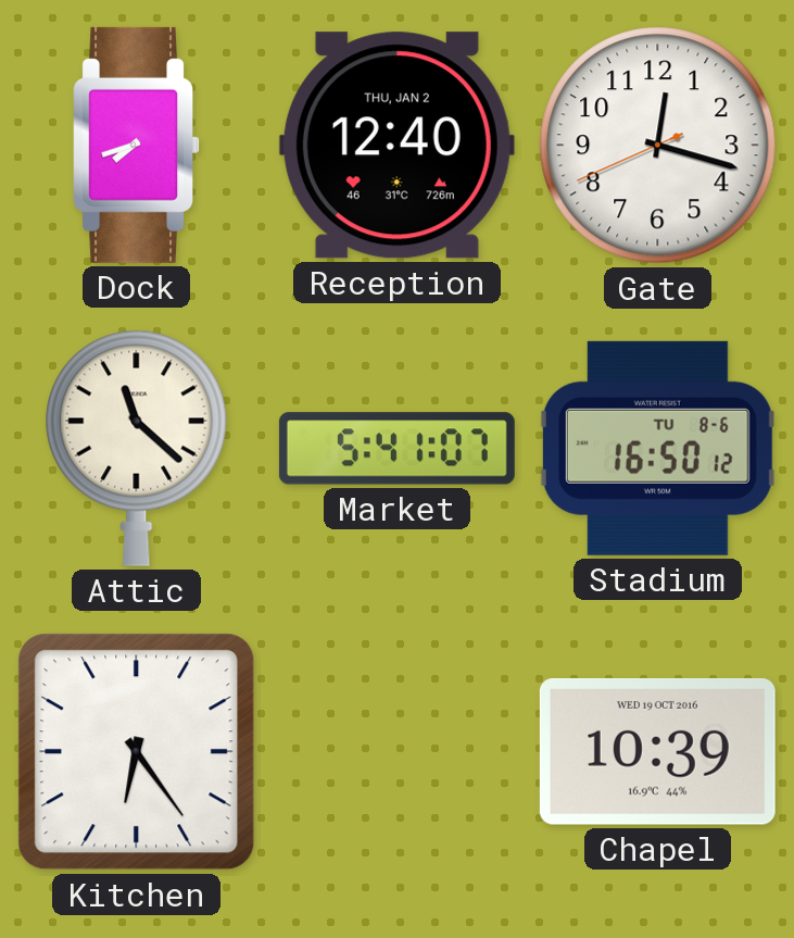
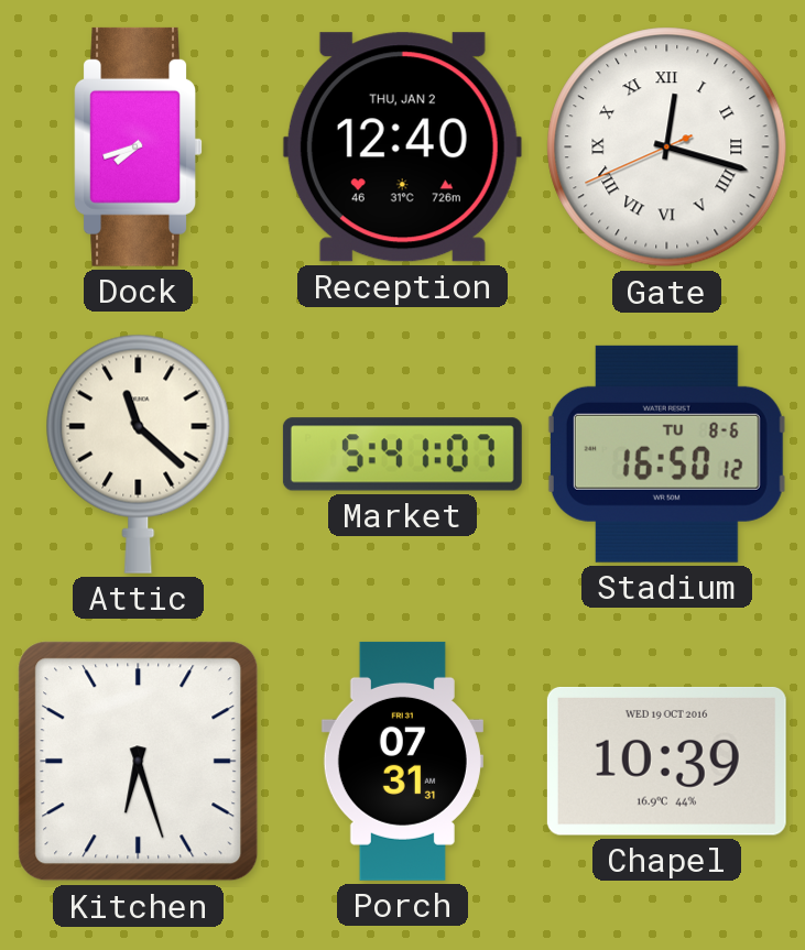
Gate numerals: Arabic -> Roman
Kitchen: 6:24 -> 6:27
Porch: none -> 07:31
